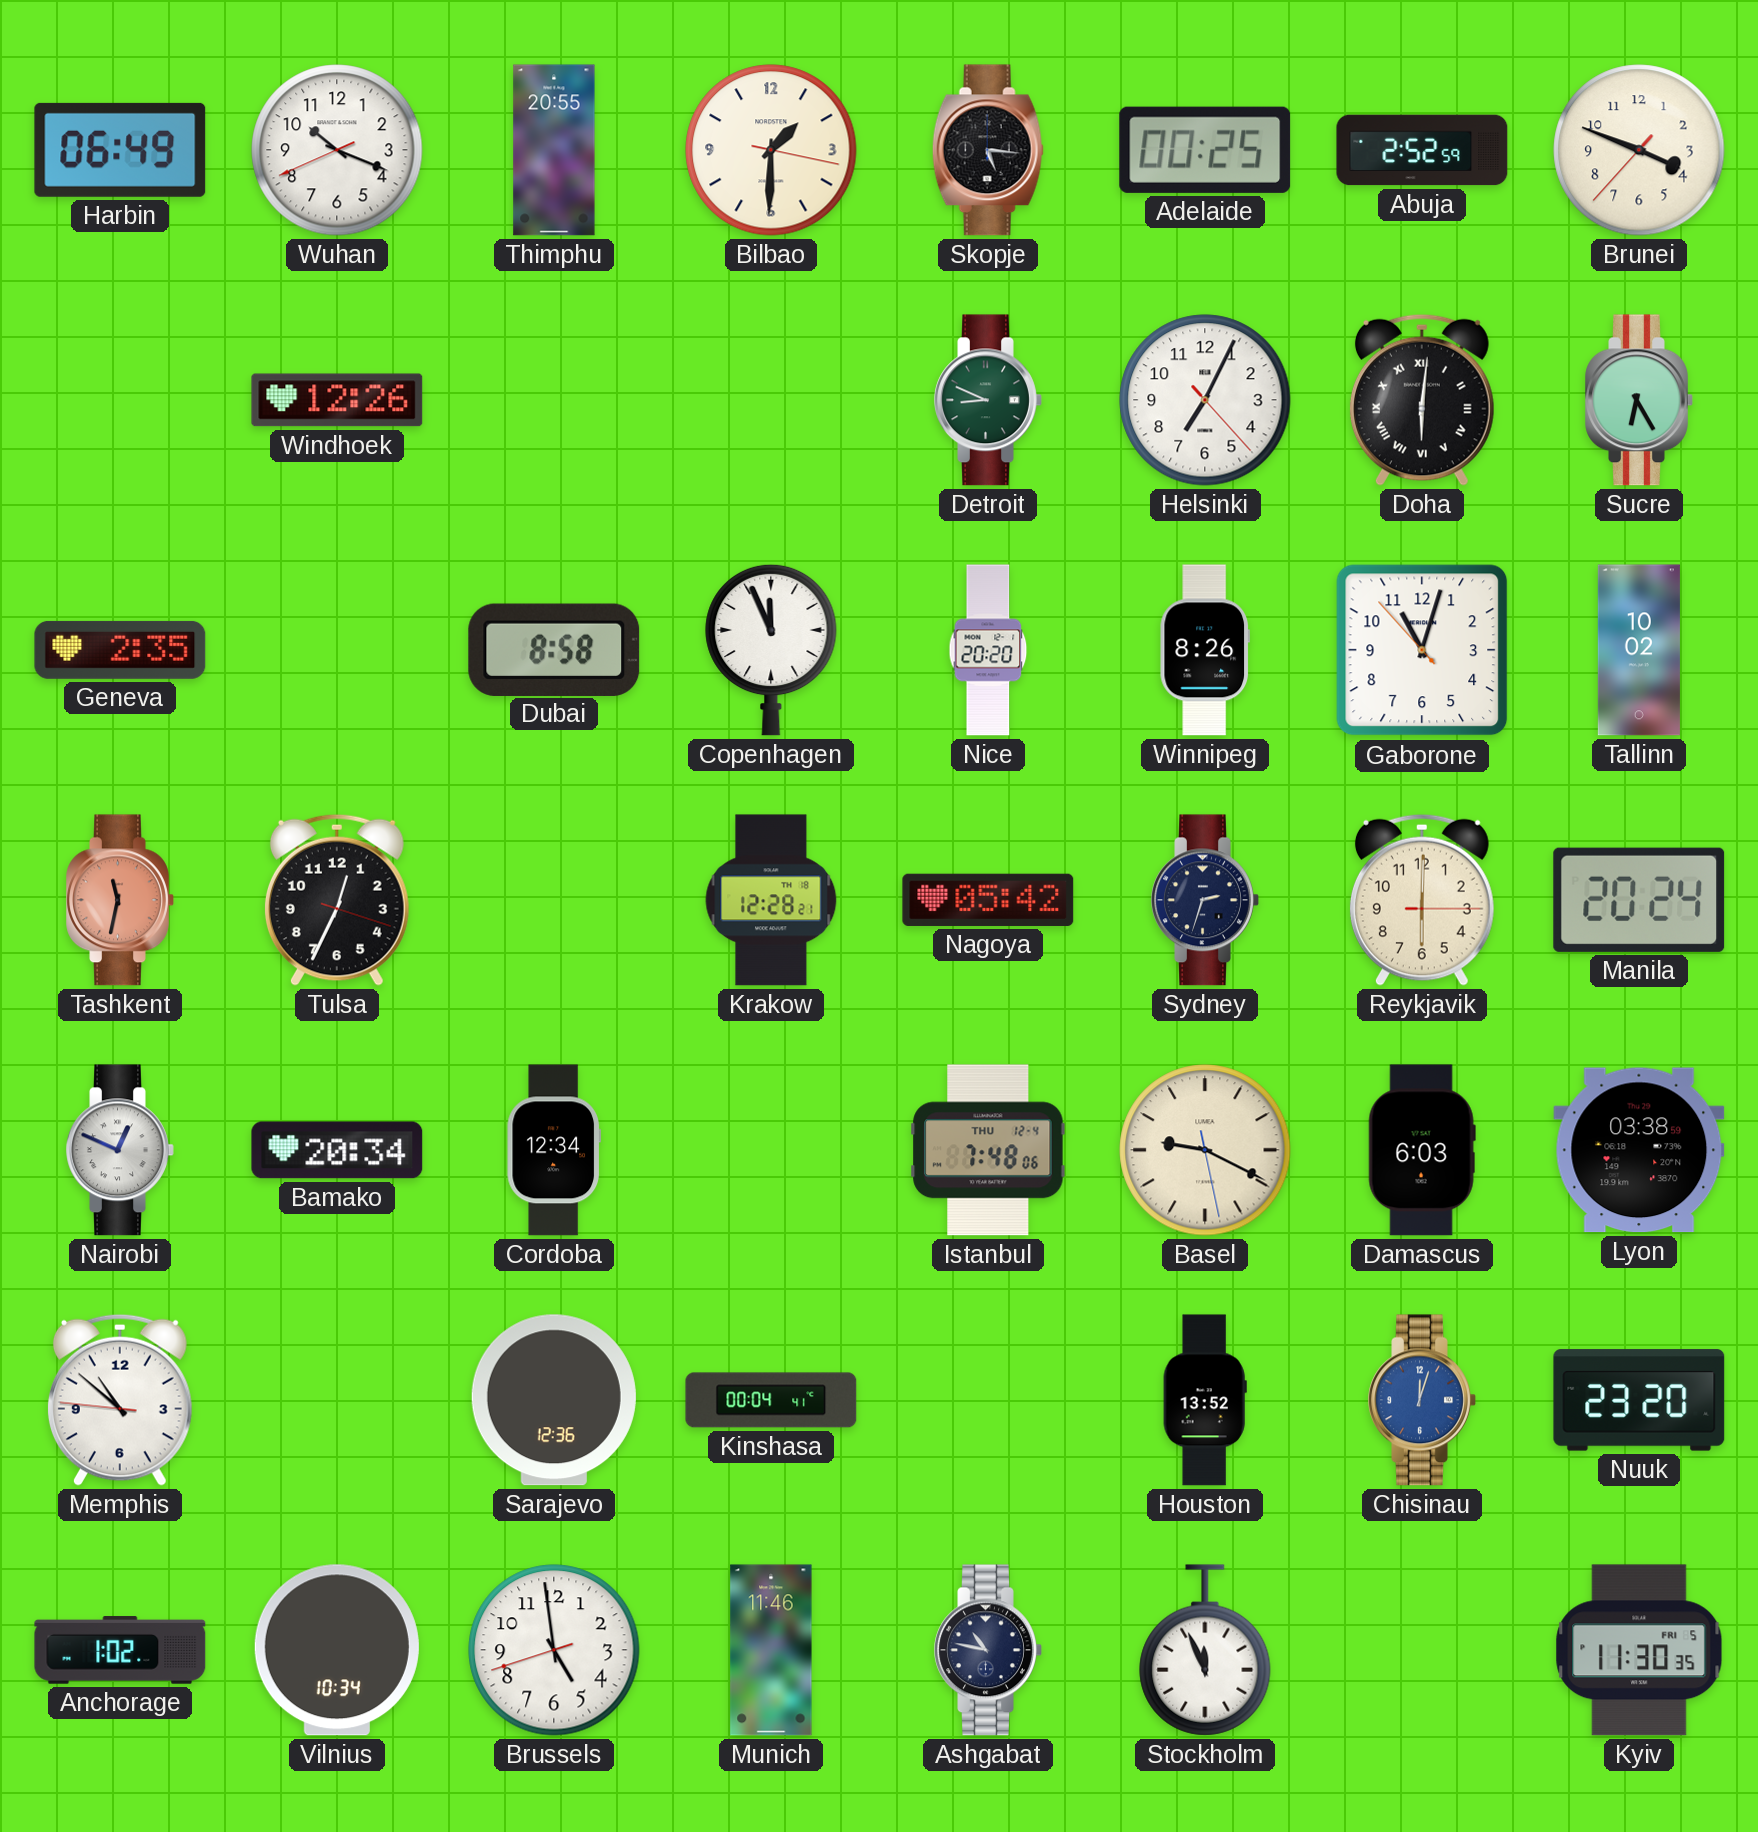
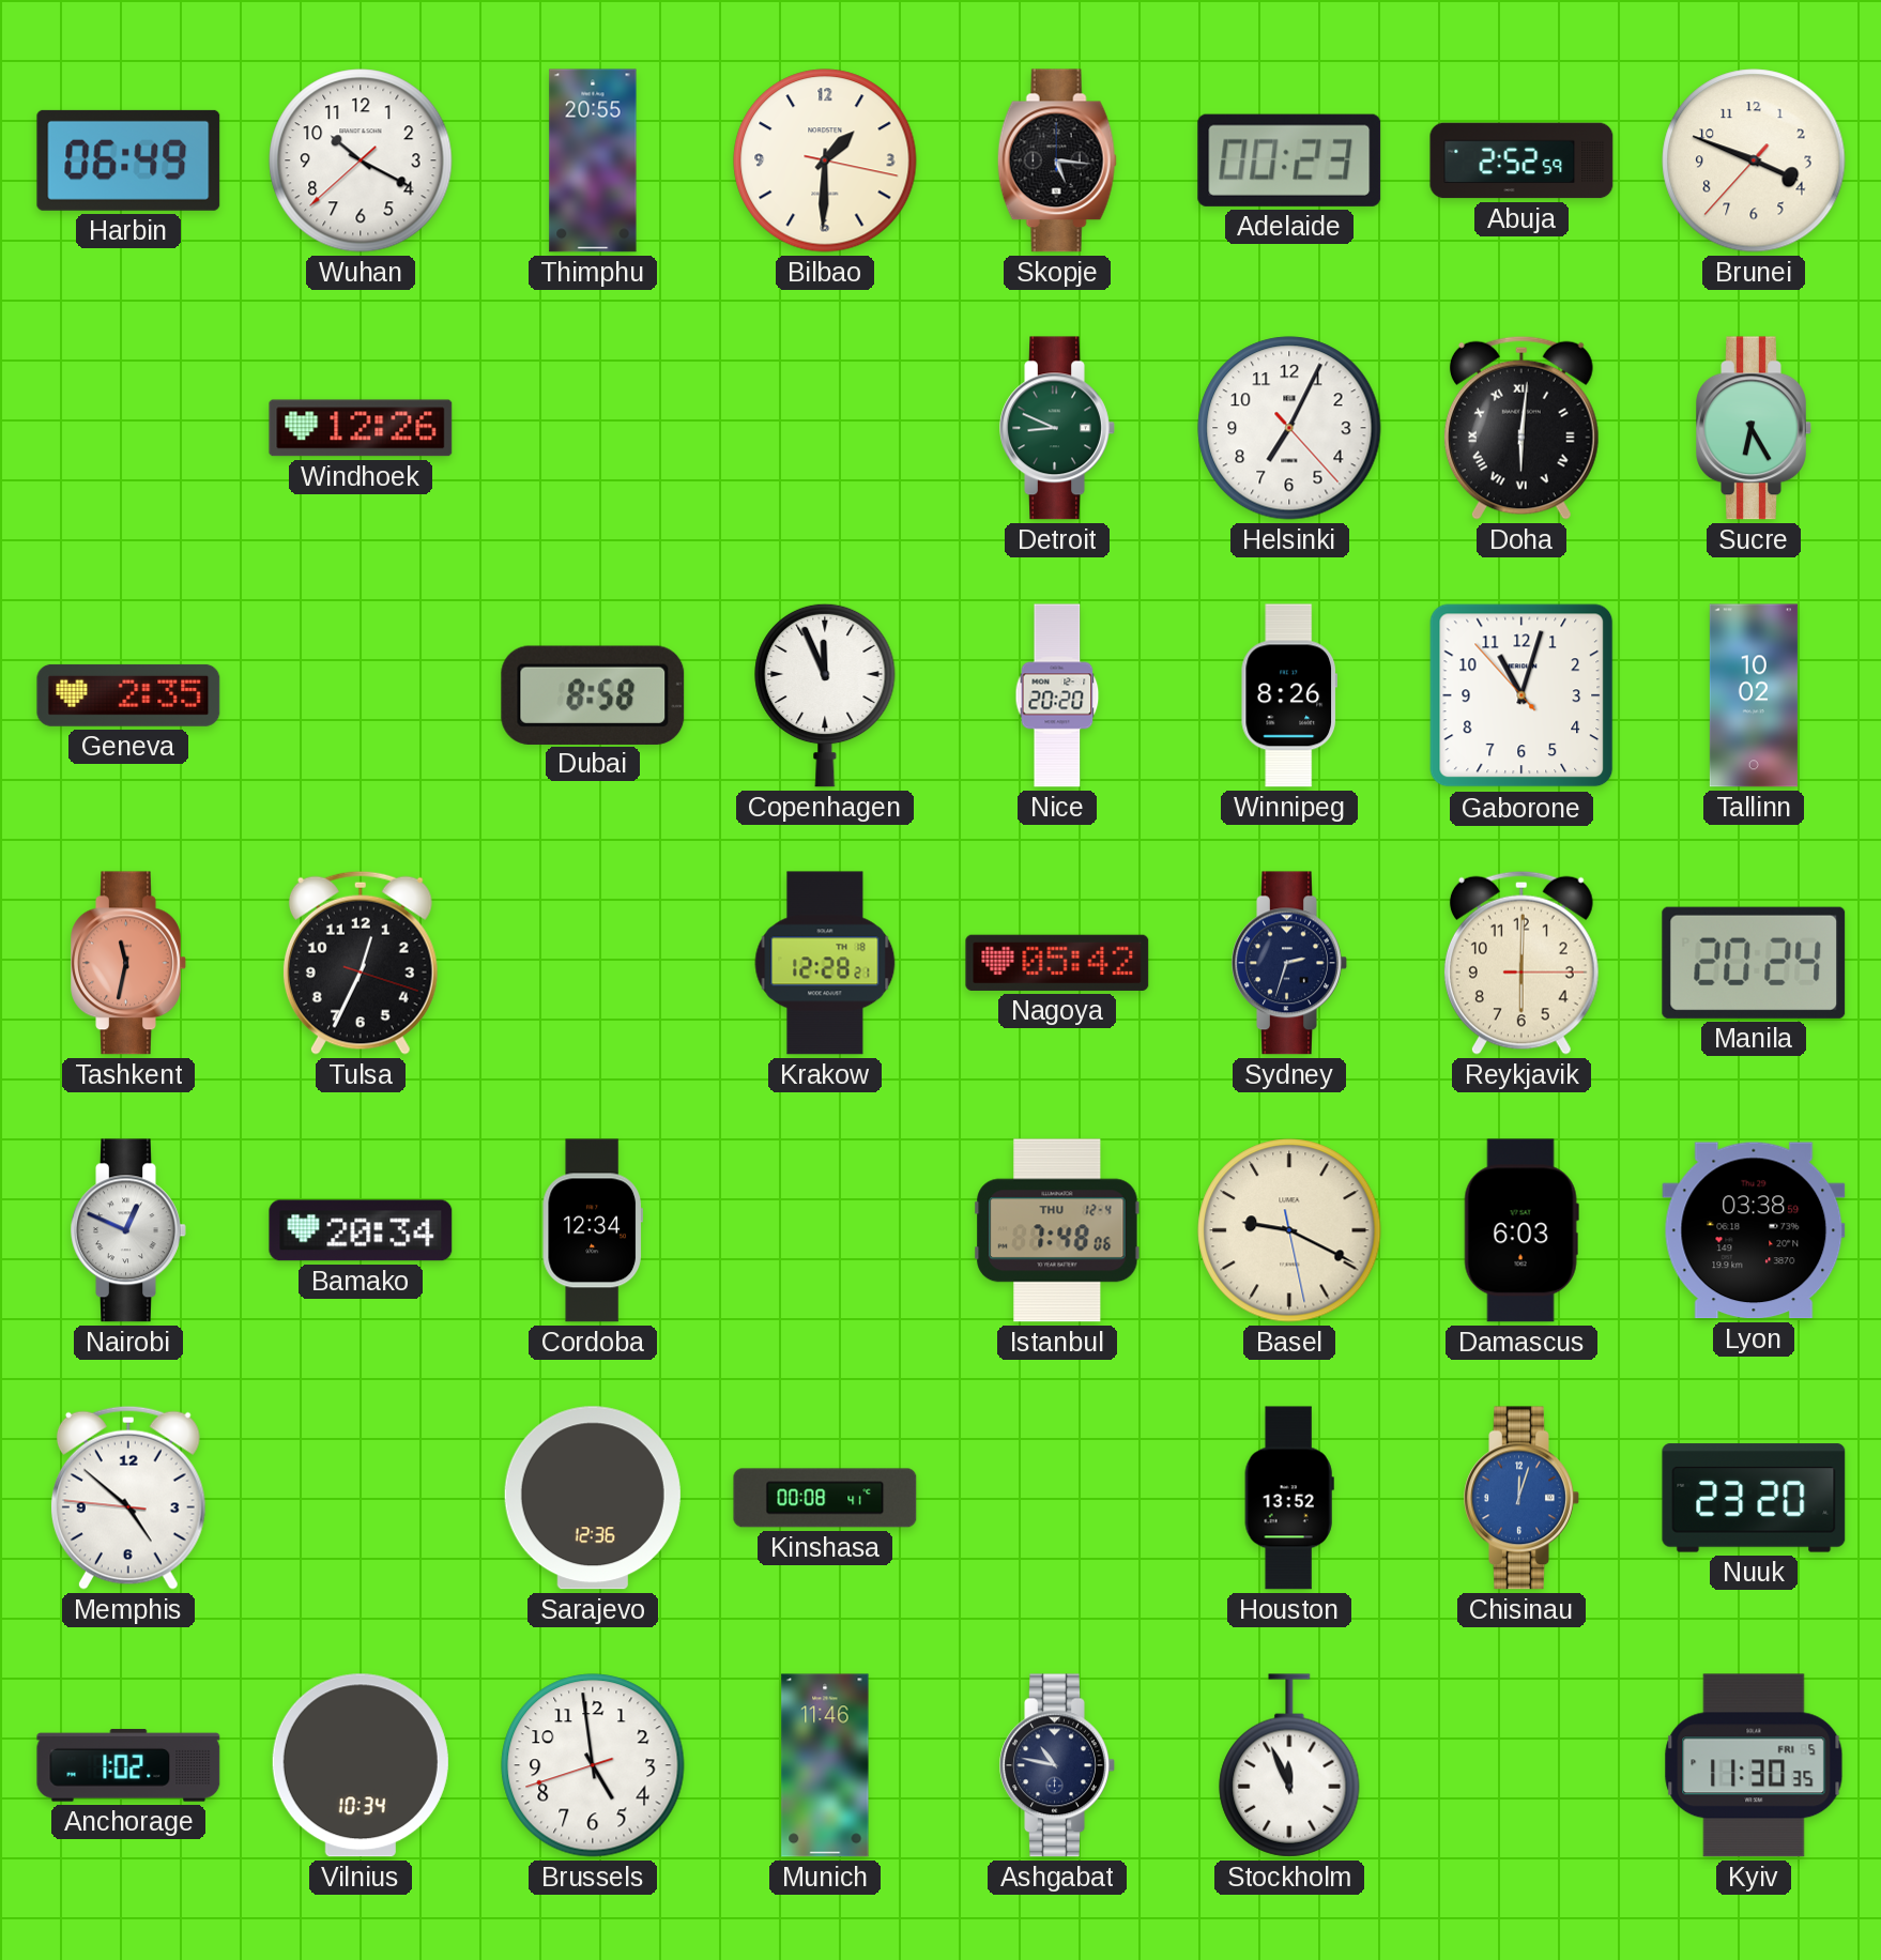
Wuhan: 10:18 -> 10:19
Adelaide: 00:25 -> 00:23
Memphis: 10:51 -> 4:51
Kinshasa: 00:04 -> 00:08
